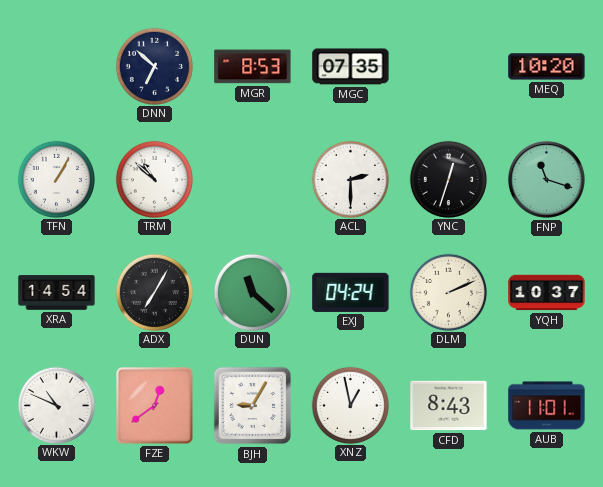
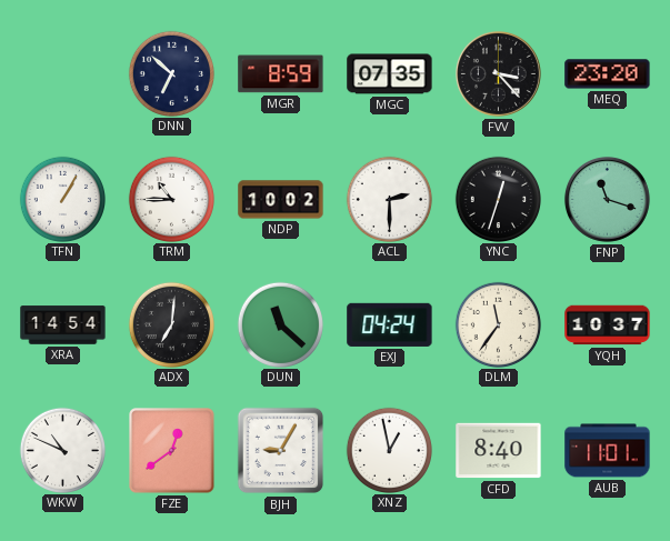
MGR: 8:53 -> 8:59
FVV: none -> 3:23
MEQ: 10:20 -> 23:20
TRM: 10:52 -> 10:45
NDP: none -> 10:02
ADX: 7:05 -> 7:01
DLM: 2:11 -> 11:36
CFD: 8:43 -> 8:40
